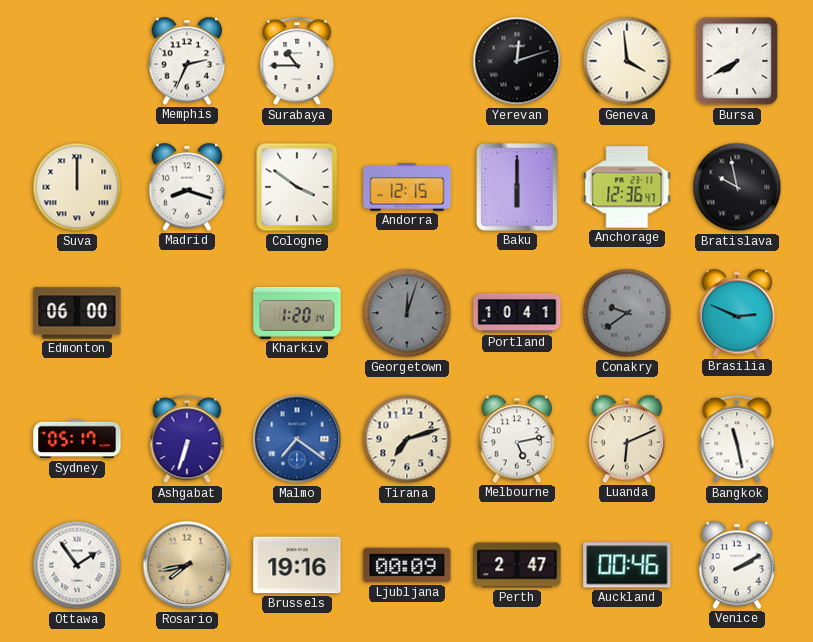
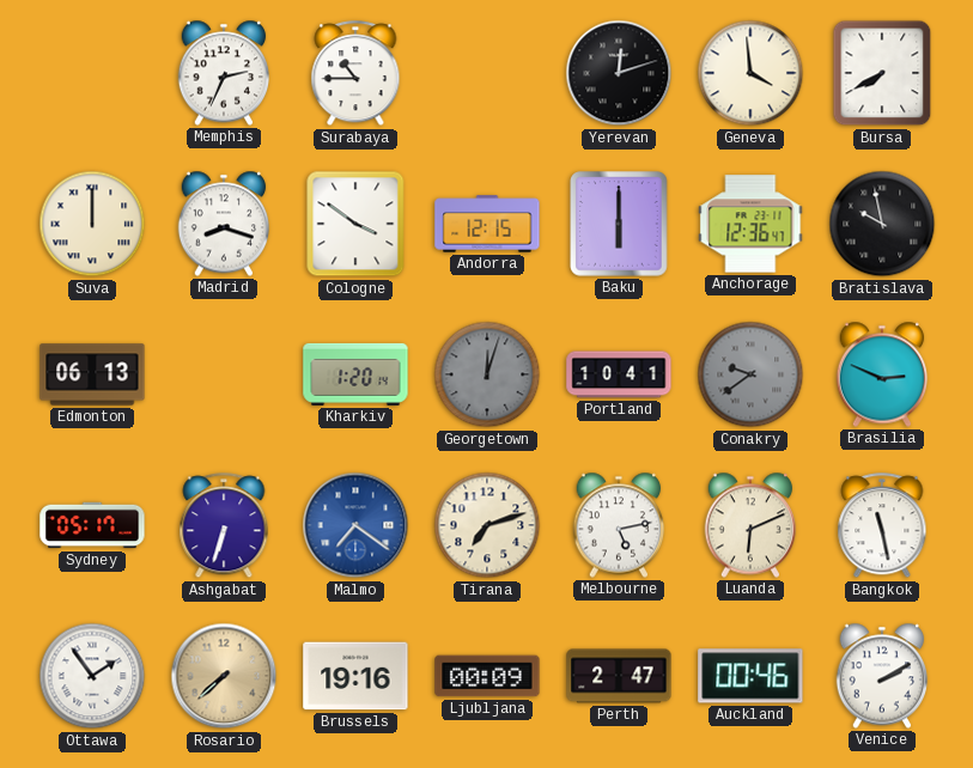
Edmonton: 06:00 -> 06:13
Rosario: 7:43 -> 7:38
